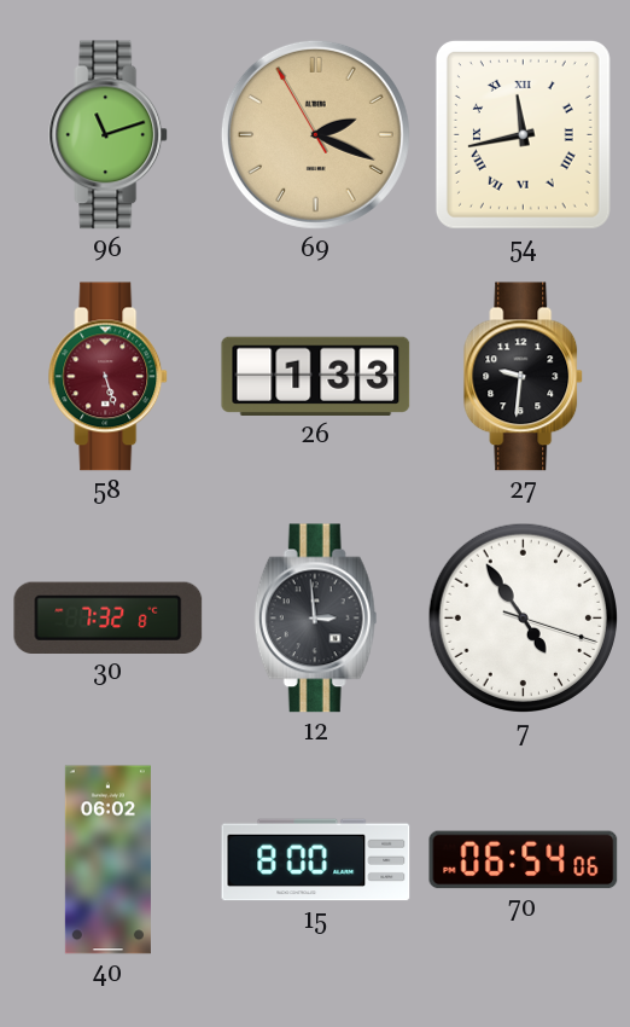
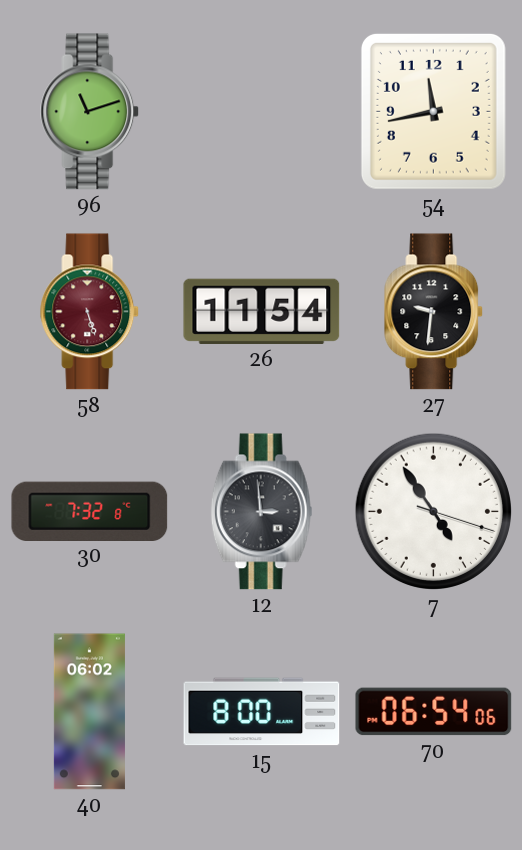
69: 2:18 -> none
54 numerals: Roman -> Arabic
26: 1:33 -> 11:54
